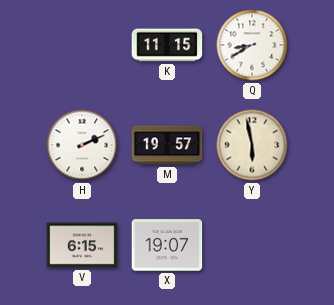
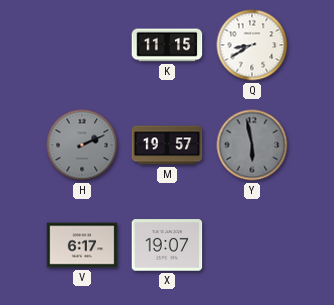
H dial: white -> grey
Y dial: cream -> grey
V: 6:15 -> 6:17
